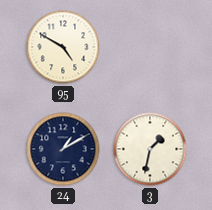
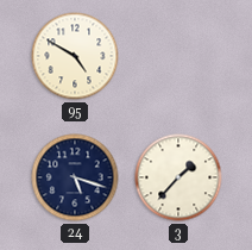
24: 1:10 -> 5:18
3: 1:32 -> 1:37
